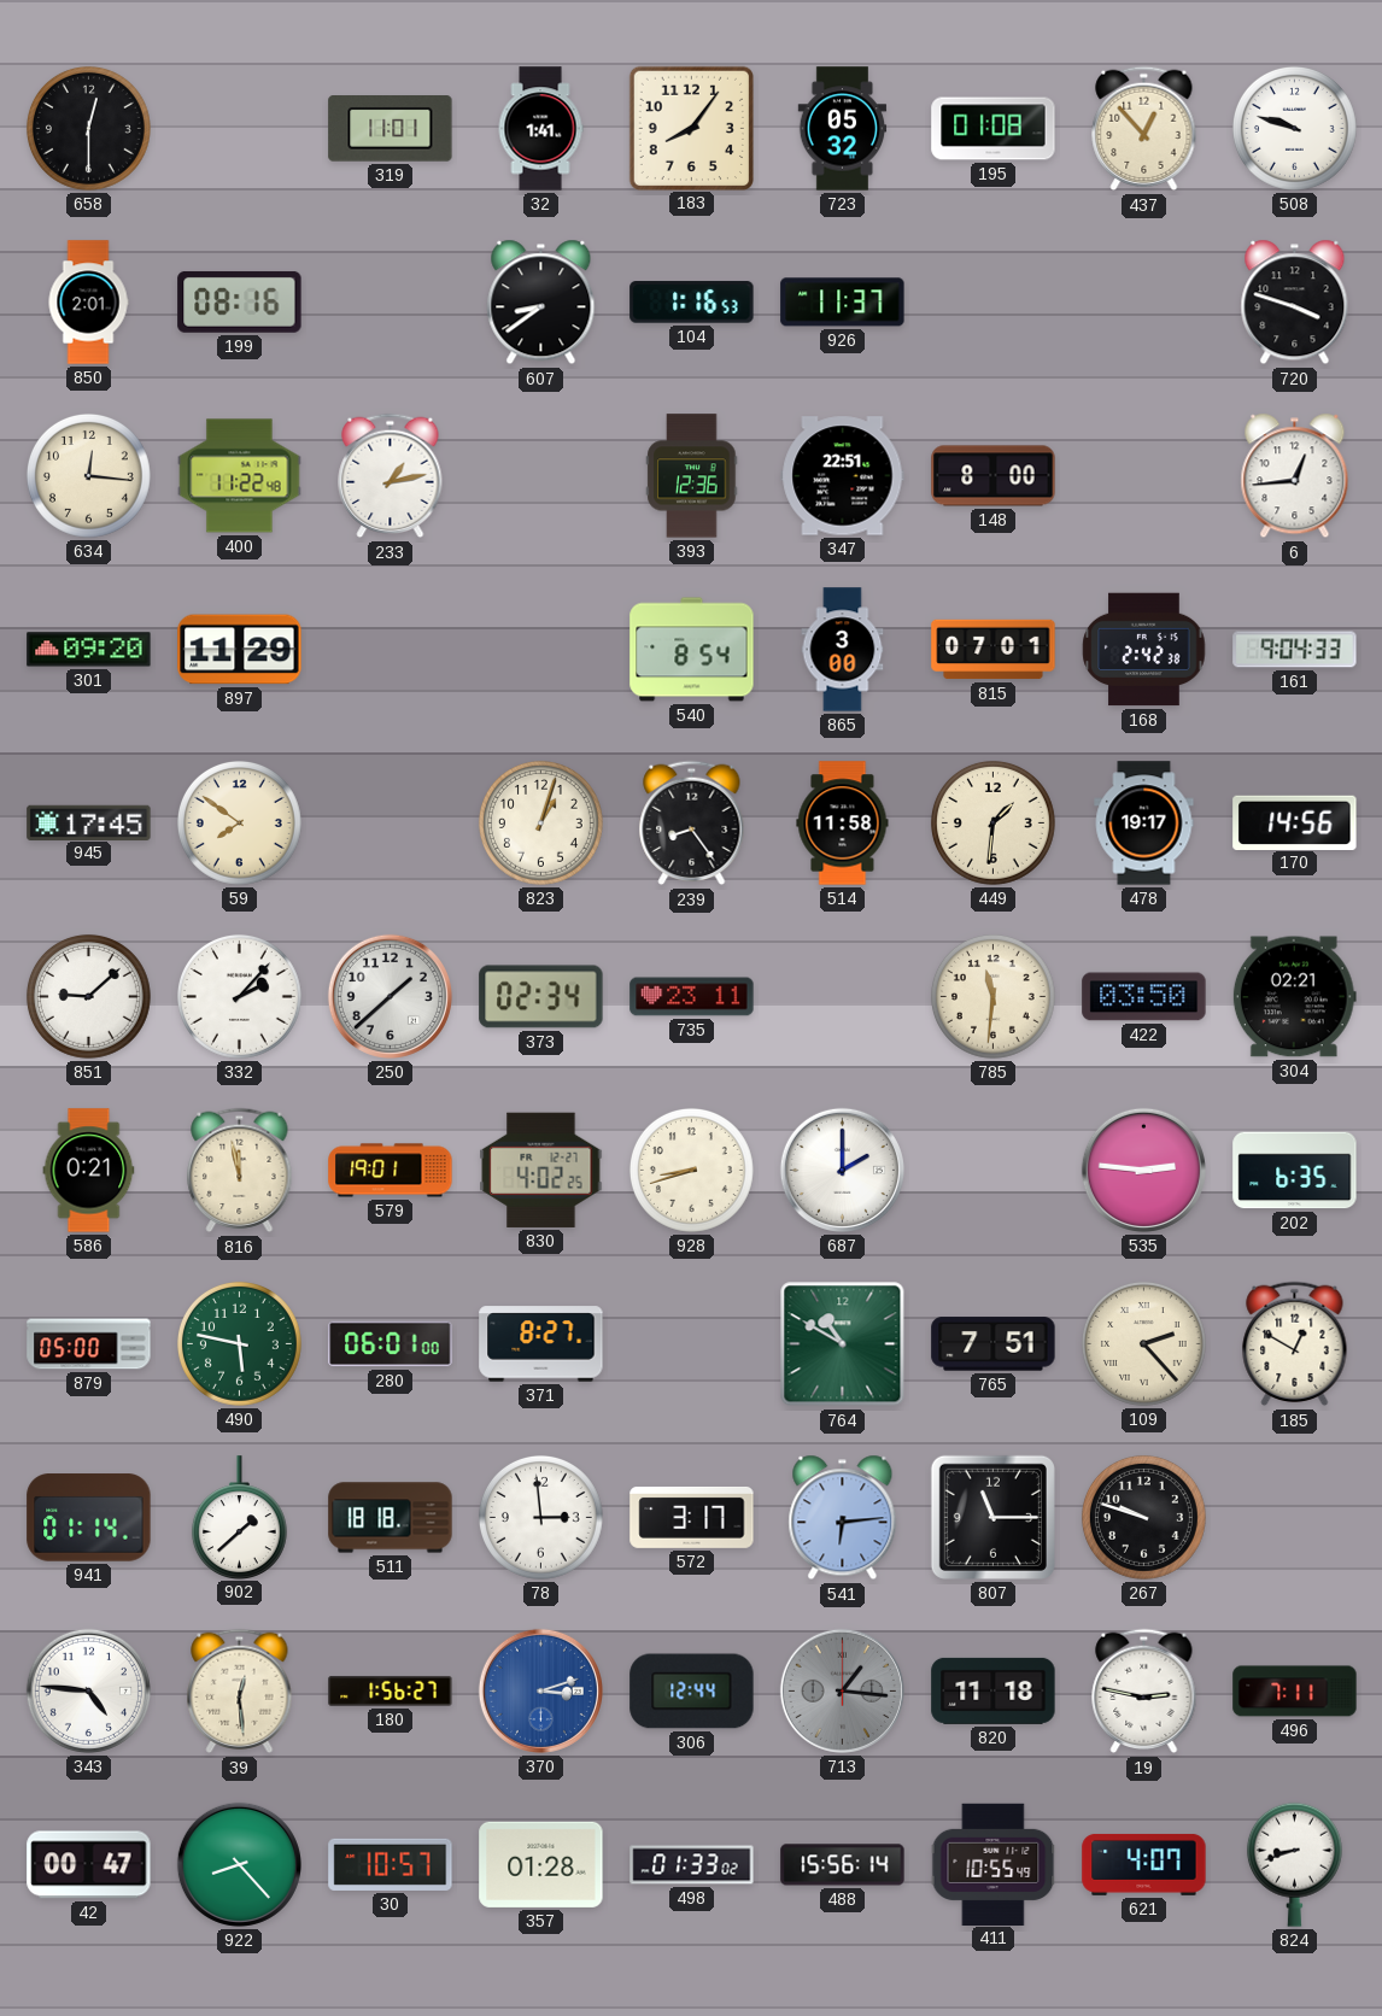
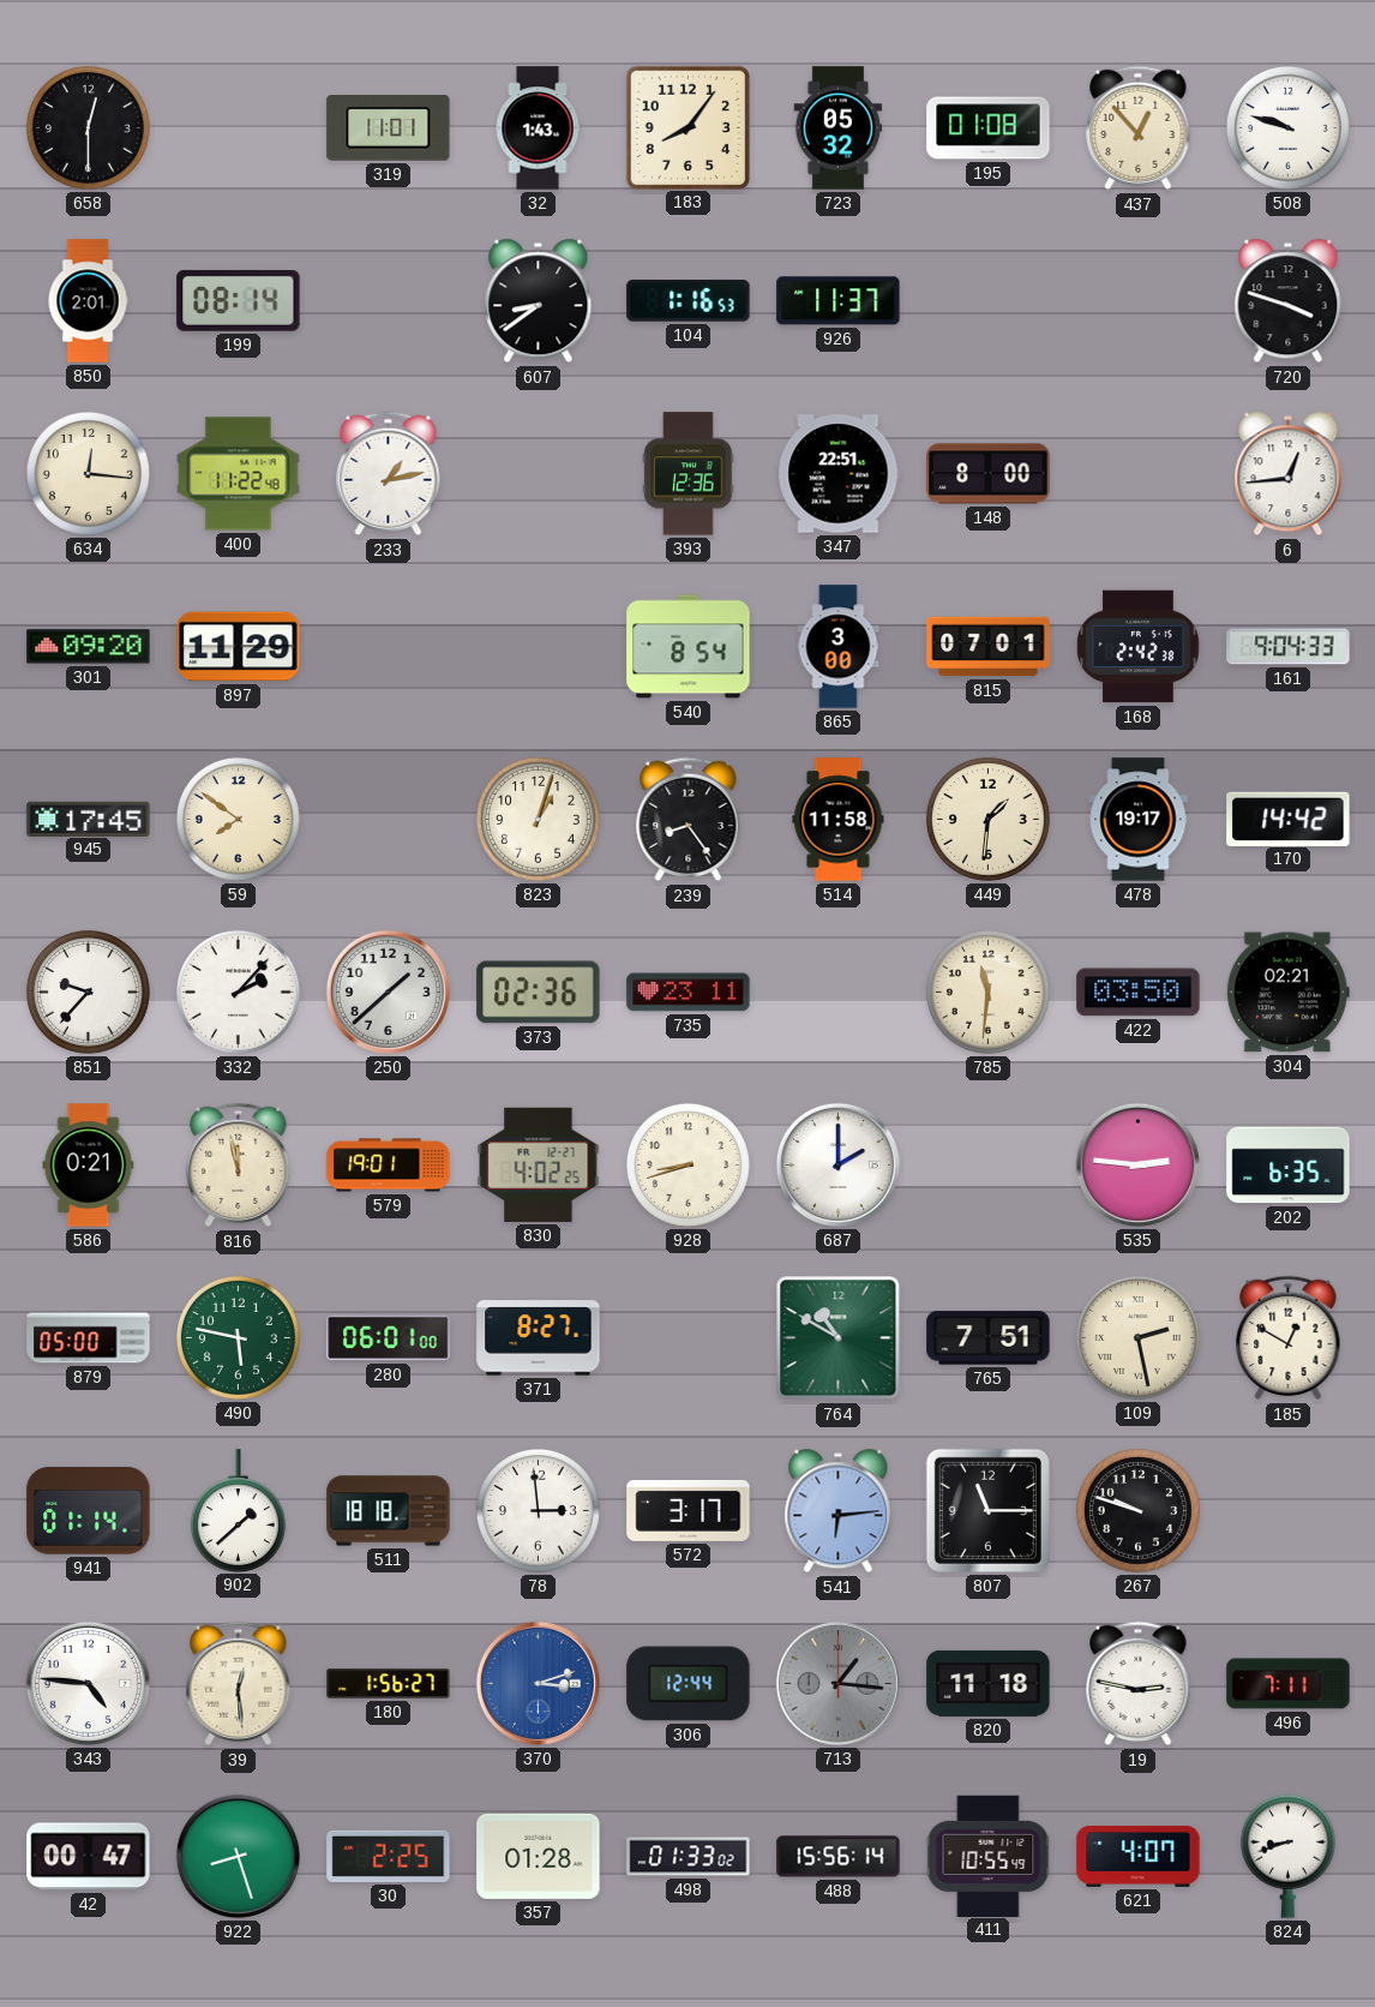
32: 1:41 -> 1:43
199: 08:16 -> 08:14
170: 14:56 -> 14:42
851: 9:08 -> 9:37
373: 02:34 -> 02:36
109: 2:23 -> 2:28
922: 8:23 -> 8:27
30: 10:57 -> 2:25
